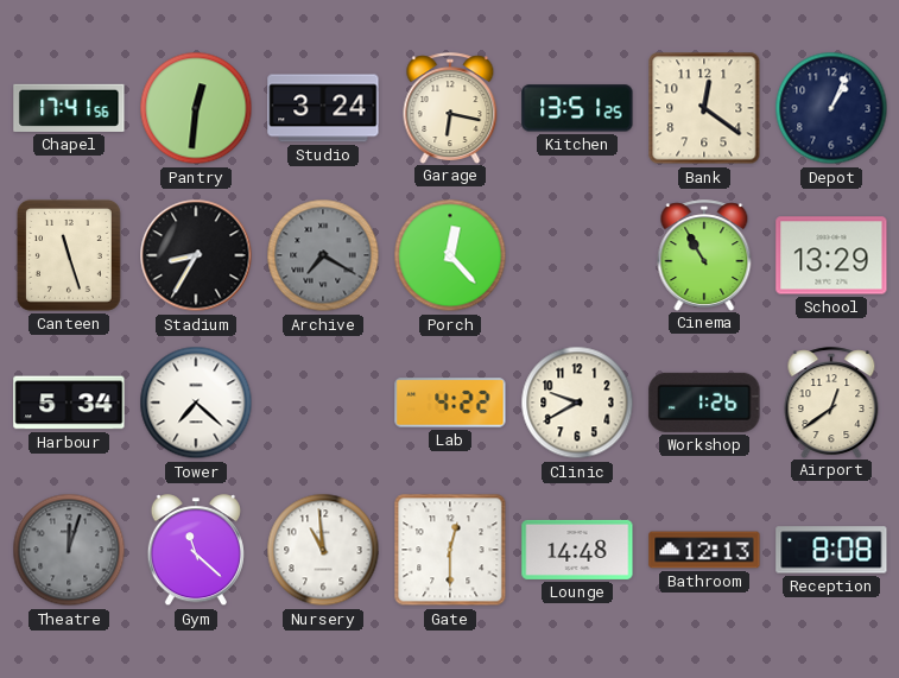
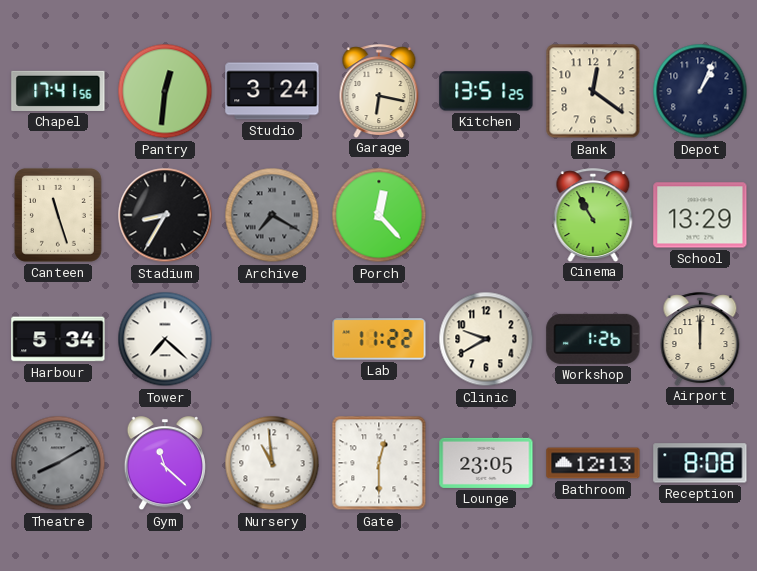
Lab: 4:22 -> 11:22
Airport: 12:39 -> 12:00
Theatre: 12:03 -> 8:10
Lounge: 14:48 -> 23:05
